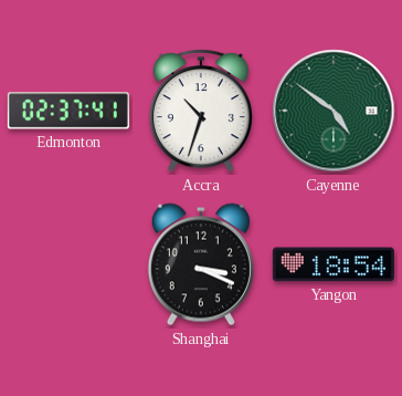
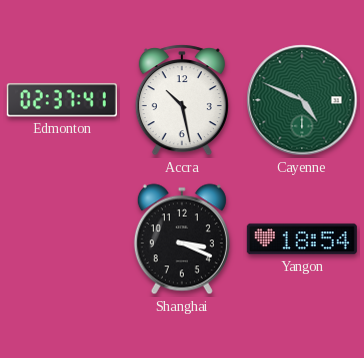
Accra: 10:33 -> 10:28
Cayenne: 4:51 -> 4:49
